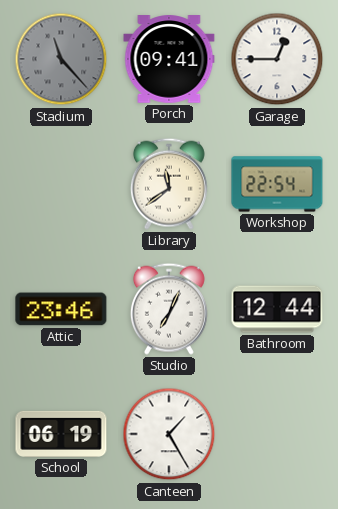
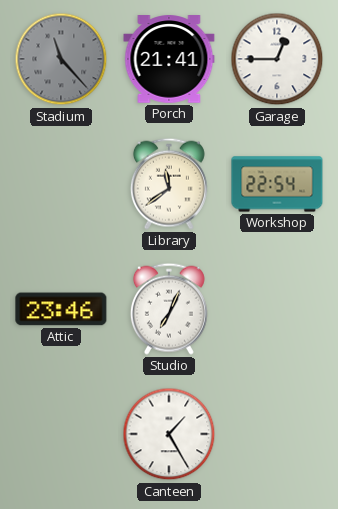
Porch: 09:41 -> 21:41
Bathroom: 12:44 -> none
School: 06:19 -> none
